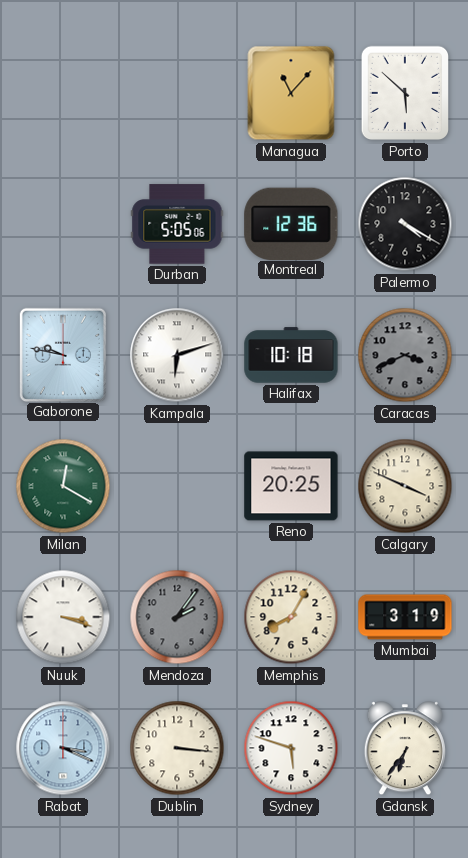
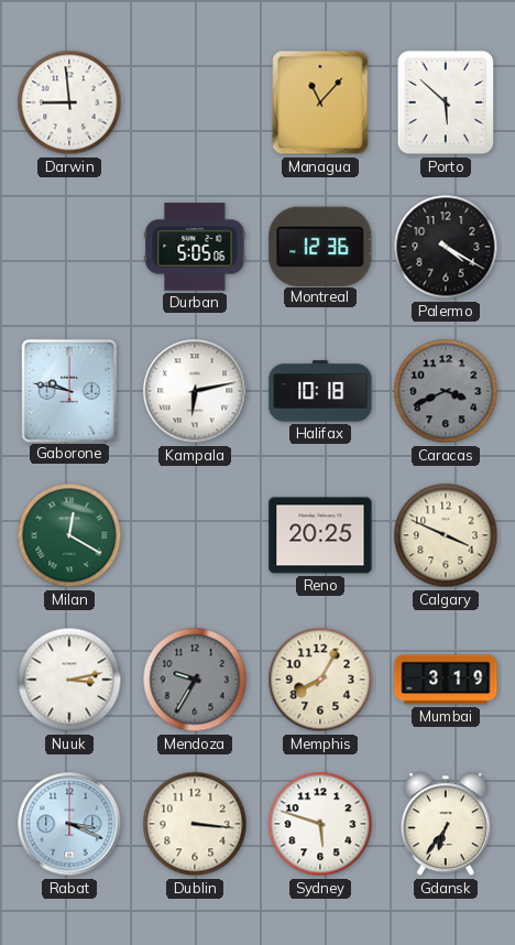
Darwin: none -> 8:59
Kampala: 6:12 -> 6:13
Nuuk: 3:18 -> 3:13
Mendoza: 2:06 -> 9:35
